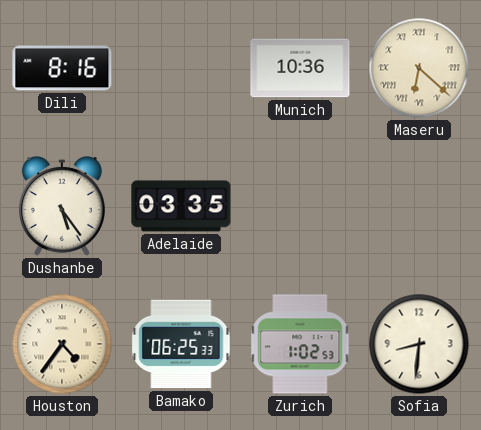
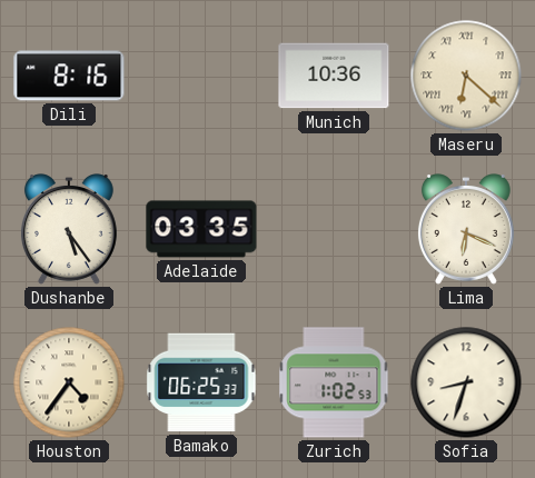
Lima: none -> 6:19
Sofia: 8:31 -> 8:33
